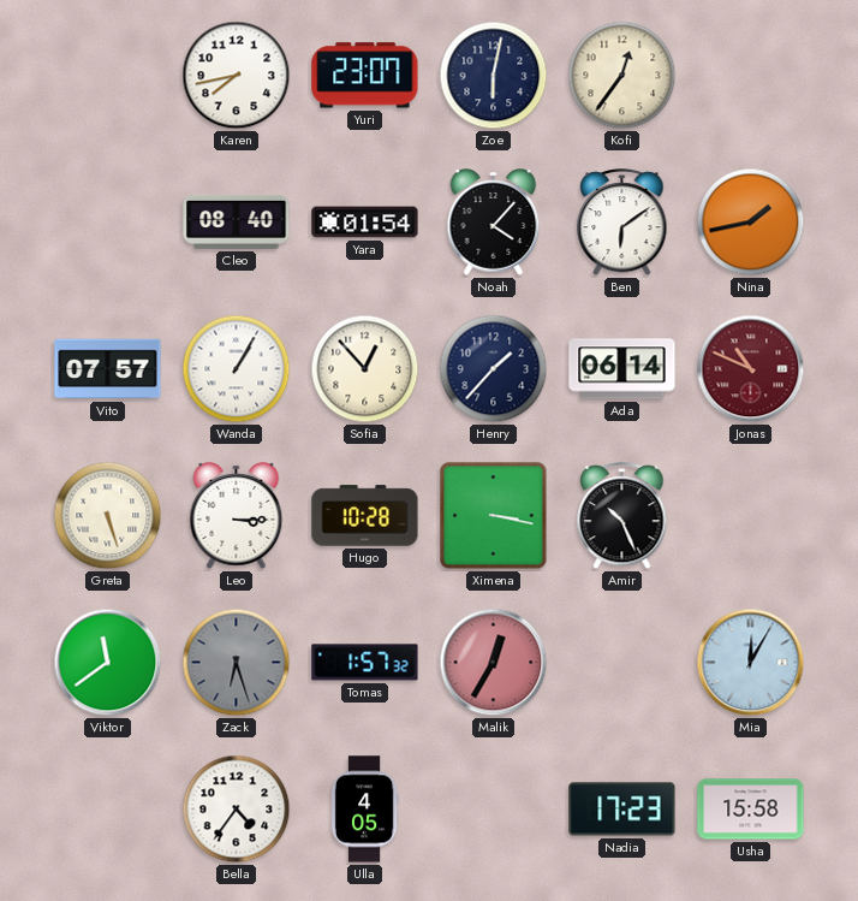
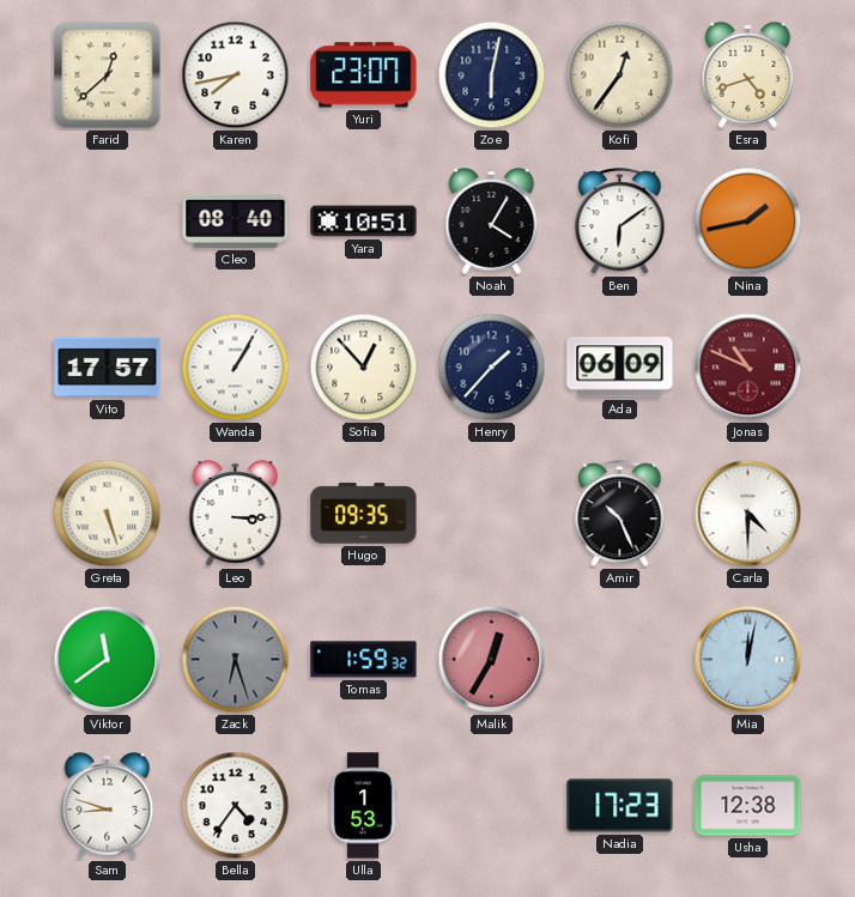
Farid: none -> 12:38
Esra: none -> 4:42
Yara: 01:54 -> 10:51
Noah: 4:07 -> 4:05
Vito: 07:57 -> 17:57
Ada: 06:14 -> 06:09
Hugo: 10:28 -> 09:35
Ximena: 3:17 -> none
Carla: none -> 4:30
Tomas: 1:57 -> 1:59
Mia: 12:05 -> 12:02
Sam: none -> 8:48
Ulla: 4:05 -> 1:53
Usha: 15:58 -> 12:38
